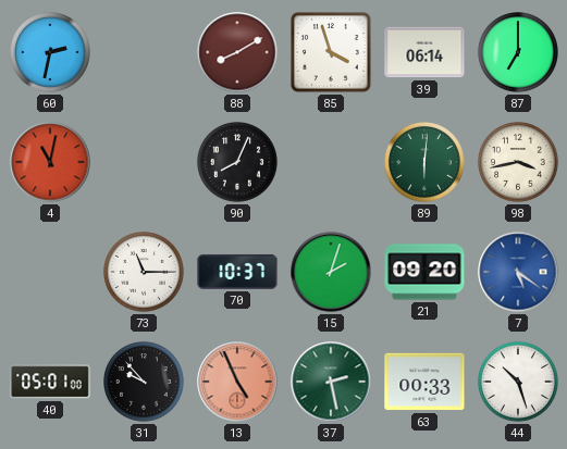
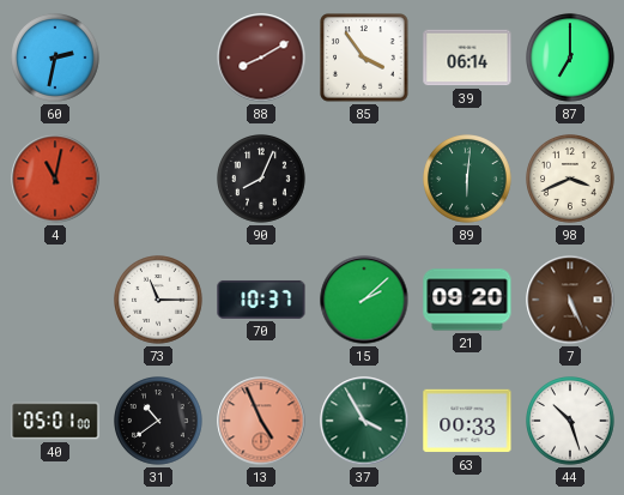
85: 3:57 -> 3:54
98: 3:43 -> 3:41
15: 2:03 -> 2:08
7: 5:21 -> 5:26
7 dial: blue -> brown
31: 9:53 -> 10:39
37: 2:28 -> 3:55
